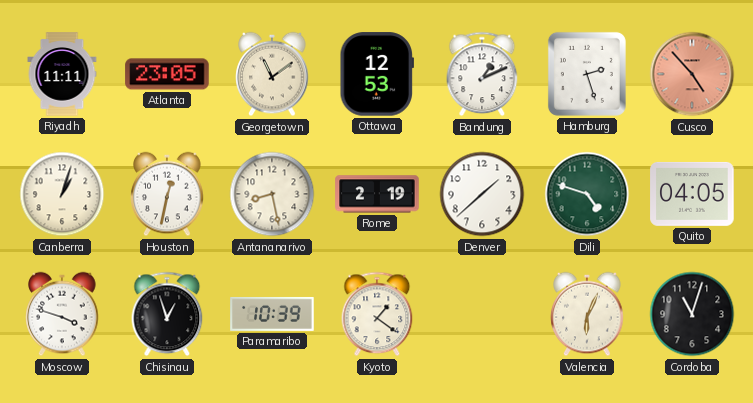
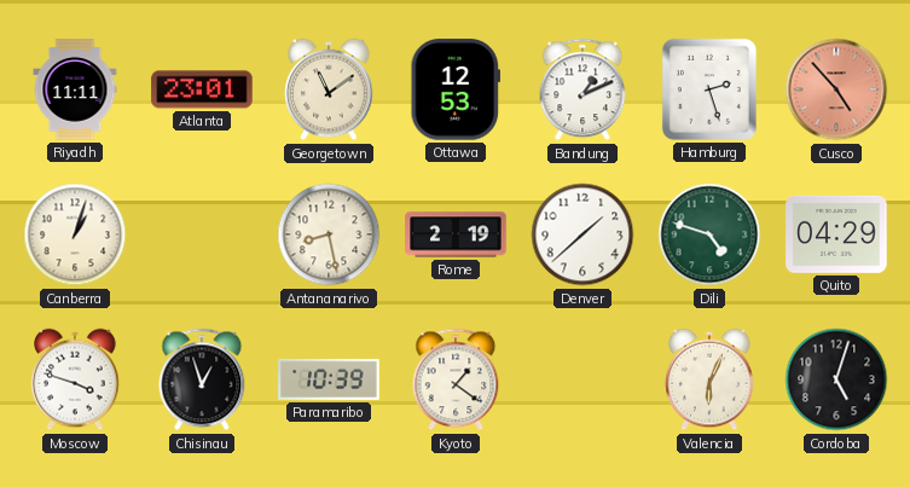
Atlanta: 23:05 -> 23:01
Houston: 12:32 -> none
Quito: 04:05 -> 04:29
Cordoba: 11:03 -> 5:03
